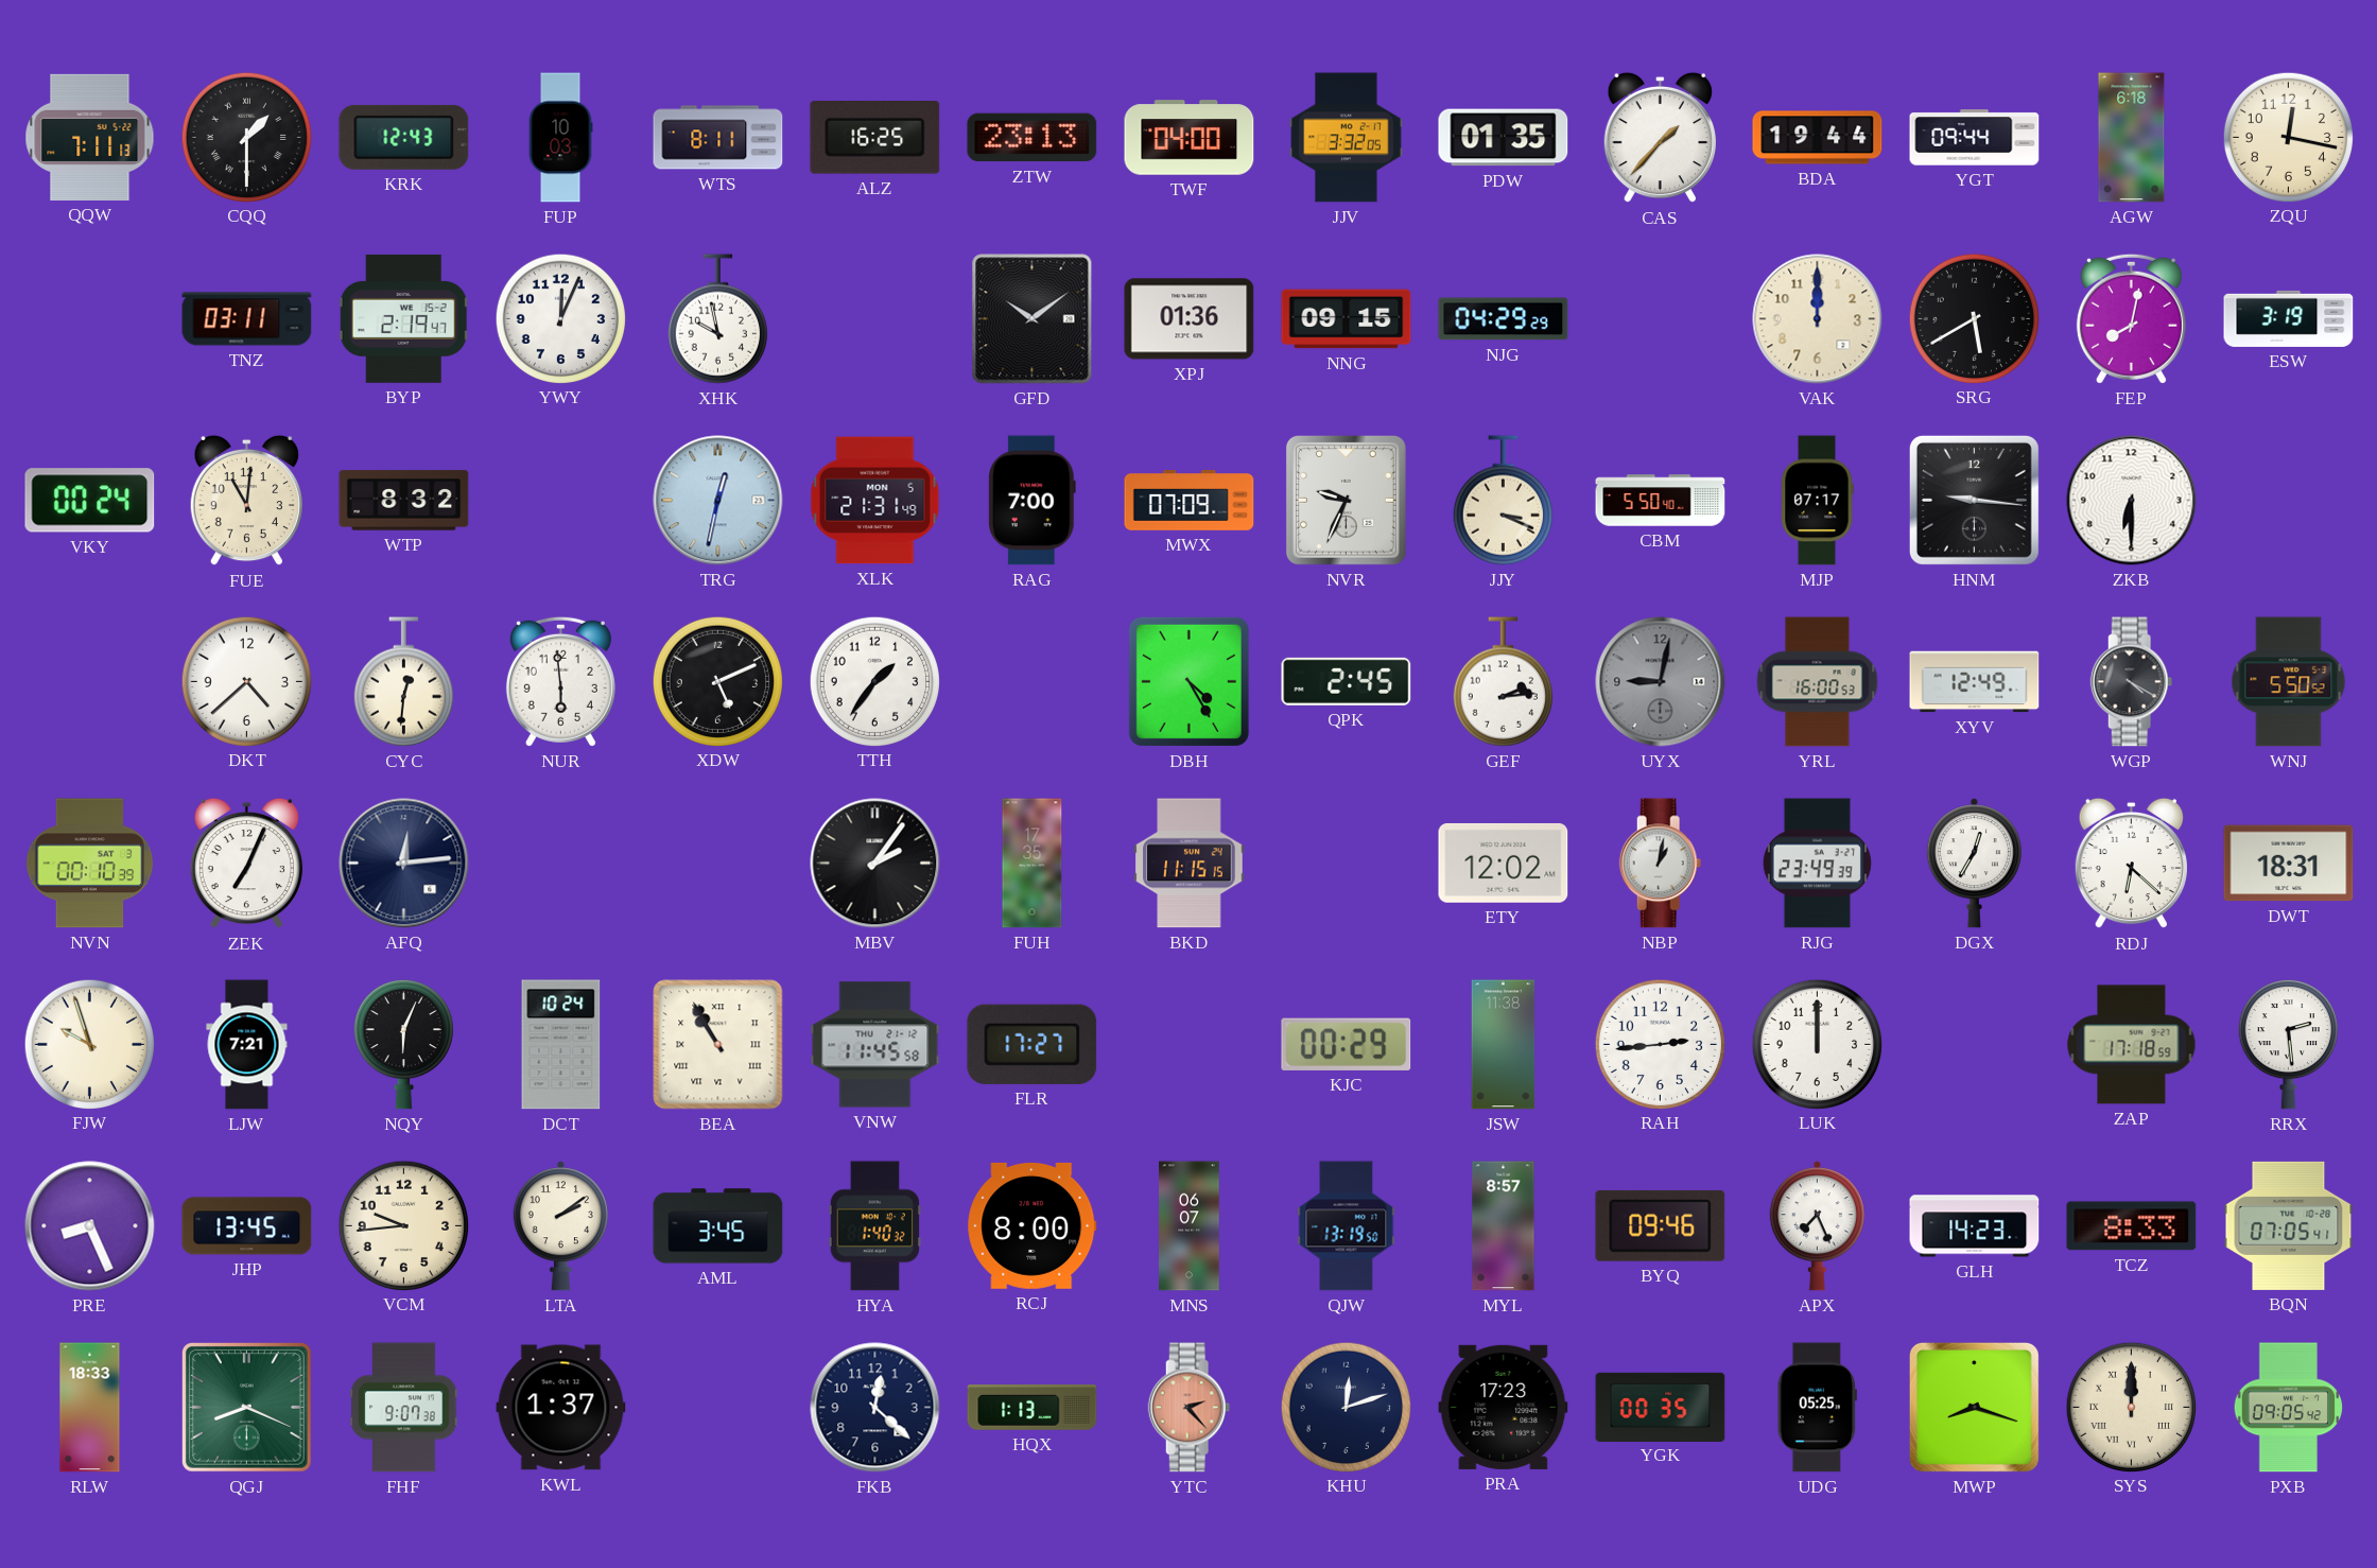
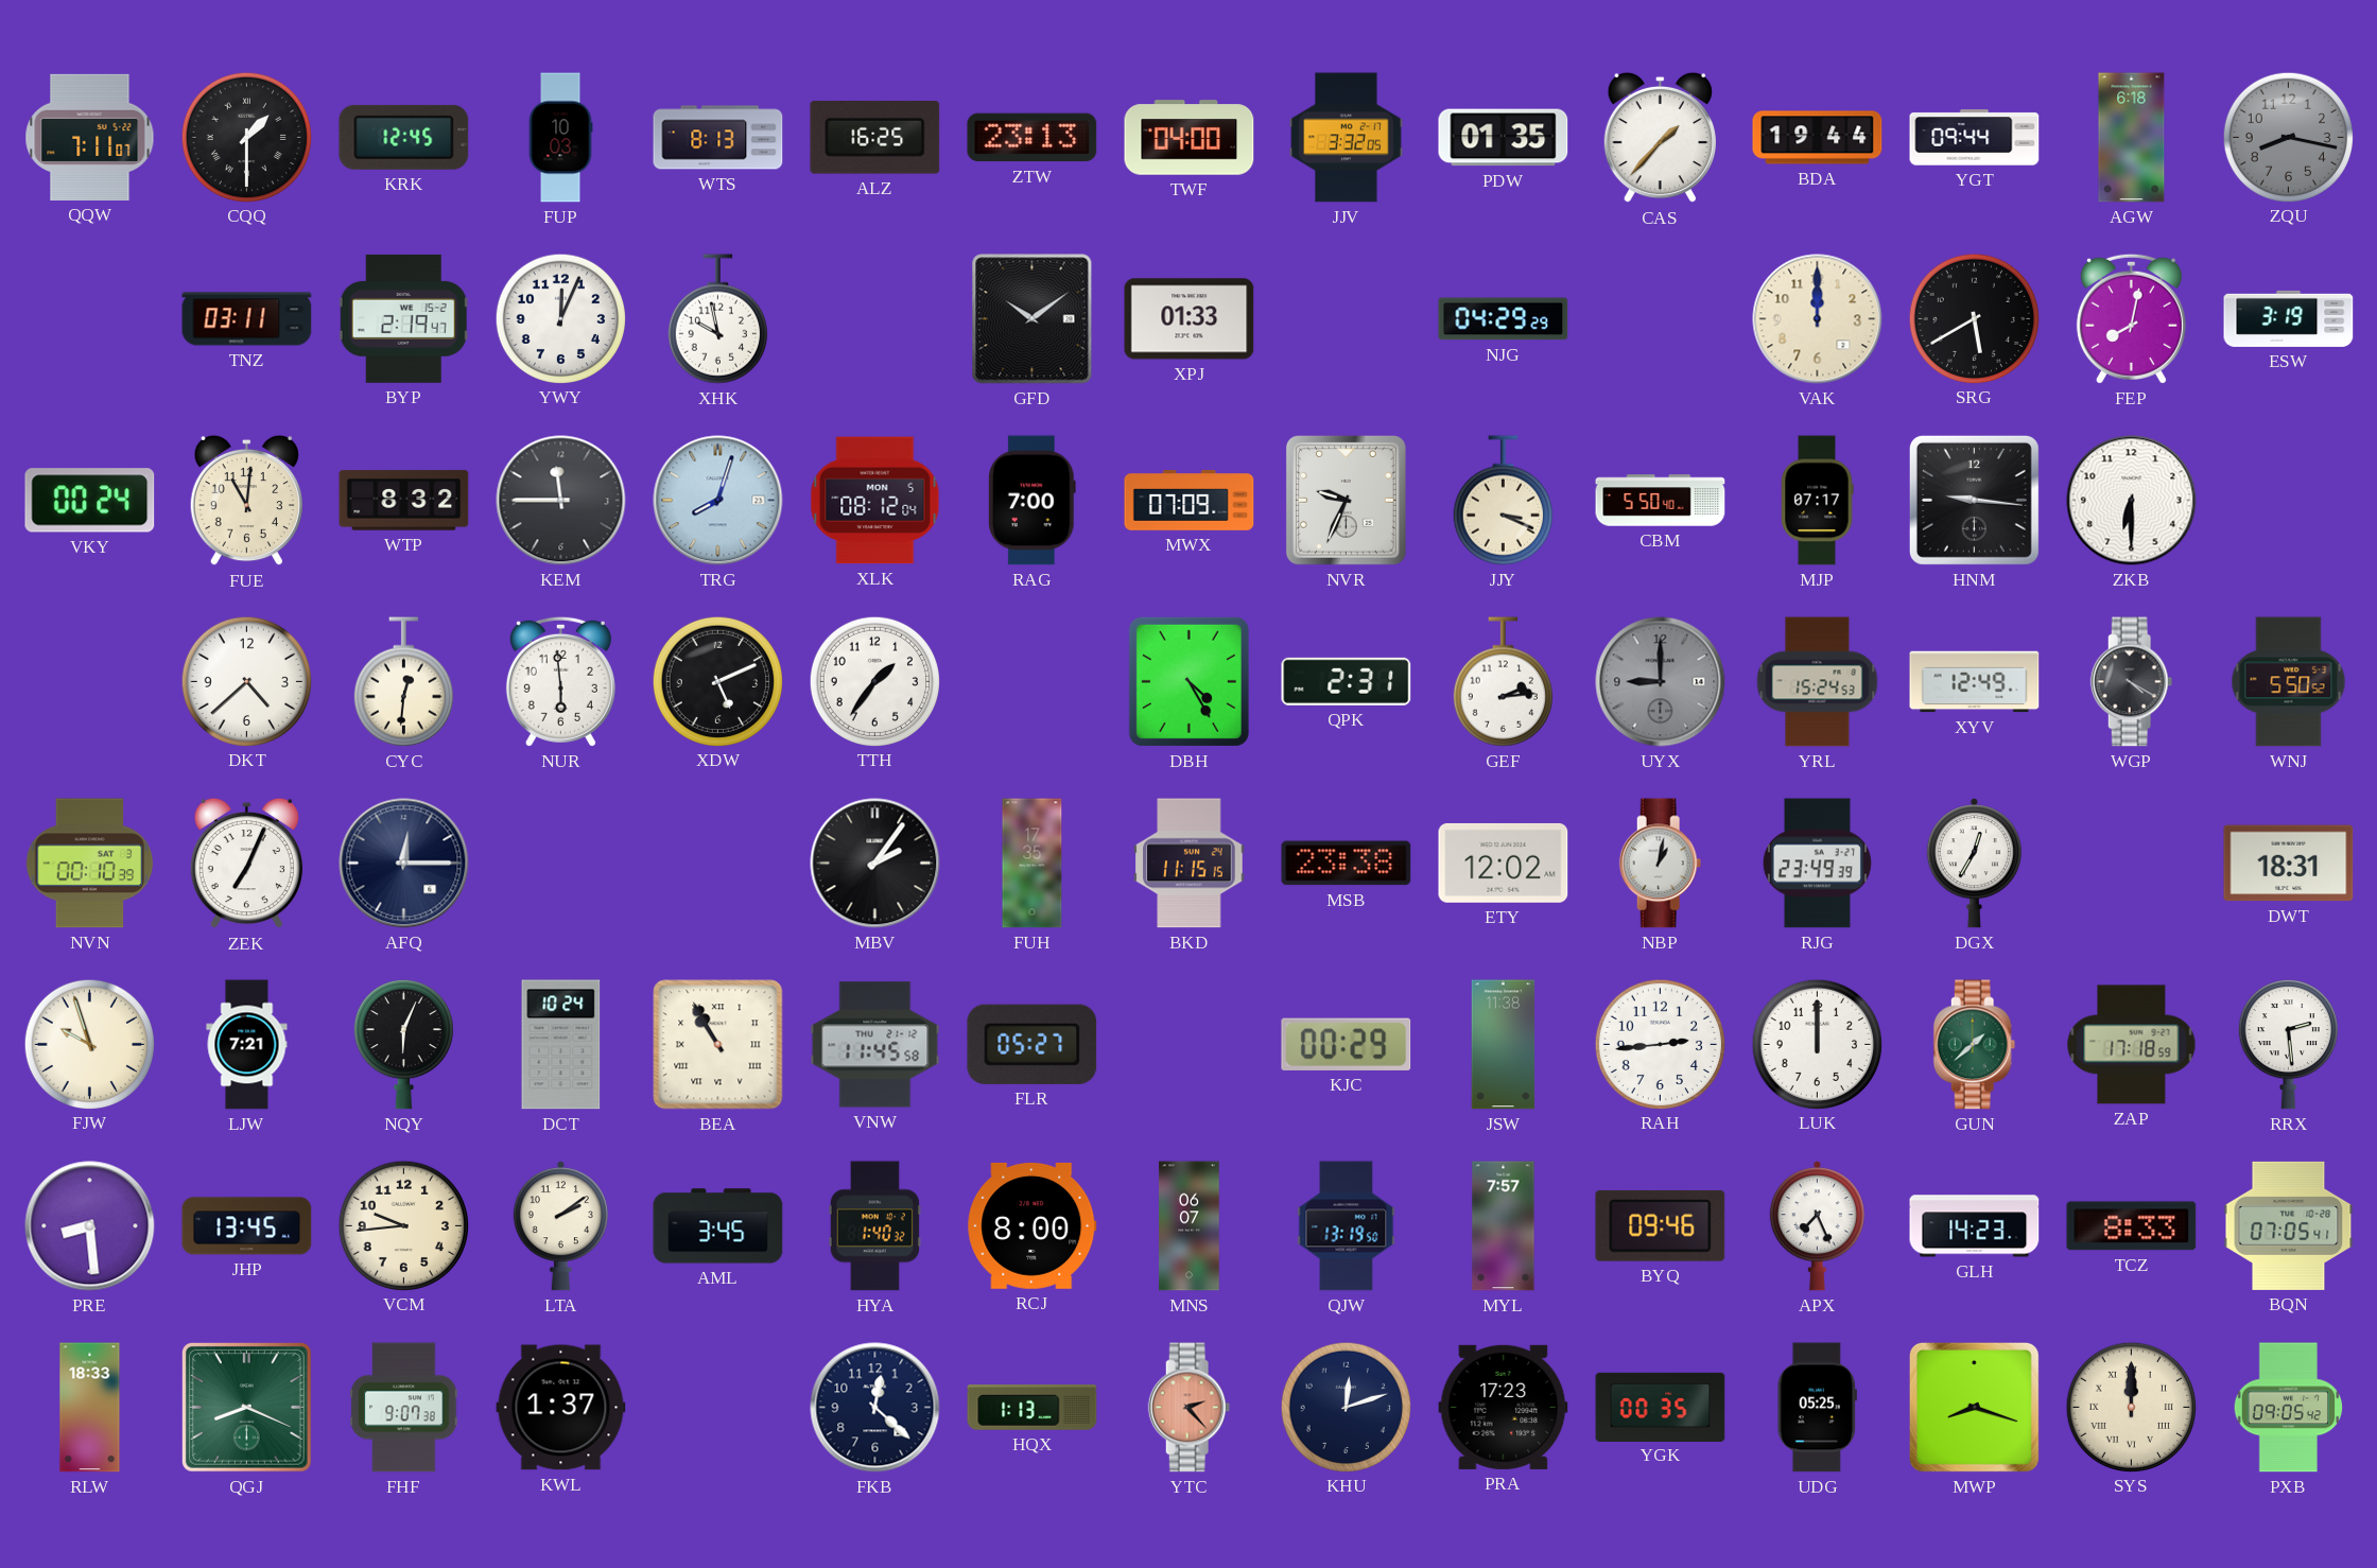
QQW: 7:11:13 -> 7:11:07
KRK: 12:43 -> 12:45
WTS: 8:11 -> 8:13
ZQU: 12:17 -> 8:17
ZQU dial: cream -> grey
XPJ: 01:36 -> 01:33
NNG: 09:15 -> none
KEM: none -> 11:45
TRG: 12:32 -> 8:03
XLK: 21:31 -> 08:12
QPK: 2:45 -> 2:31
UYX: 9:02 -> 9:00
YRL: 16:00 -> 15:24
AFQ: 12:14 -> 12:15
MSB: none -> 23:38
RDJ: 6:22 -> none
FLR: 17:27 -> 05:27
GUN: none -> 1:38
PRE: 8:26 -> 8:29
MYL: 8:57 -> 7:57
